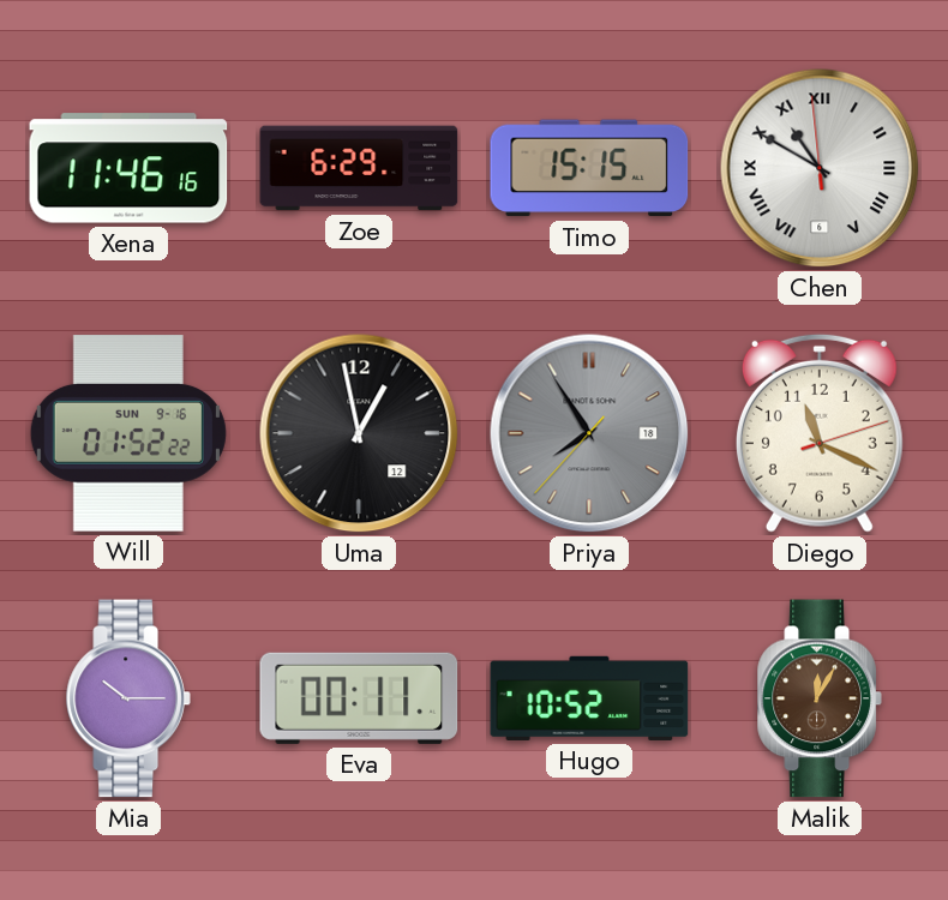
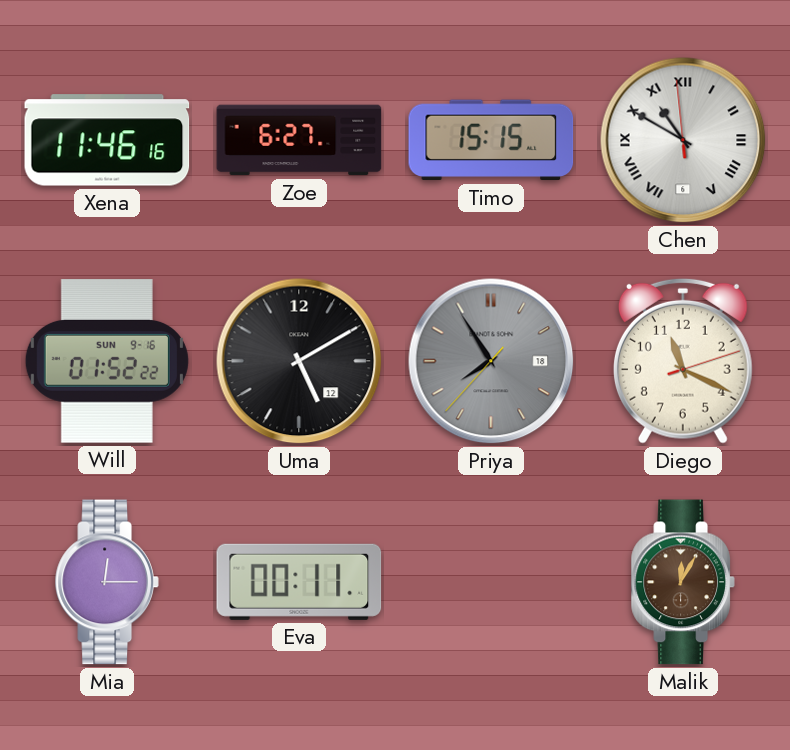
Zoe: 6:29 -> 6:27
Uma: 12:58 -> 5:10
Mia: 10:15 -> 12:15
Hugo: 10:52 -> none
